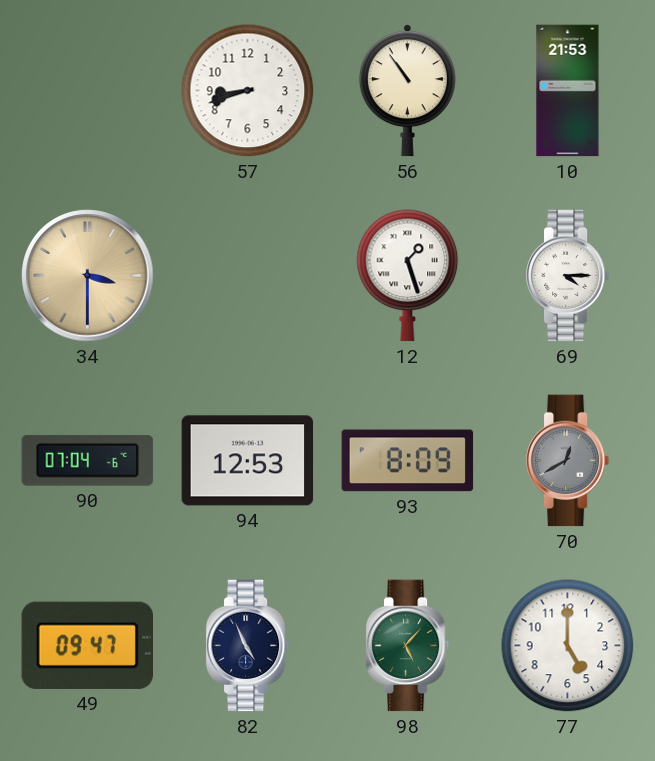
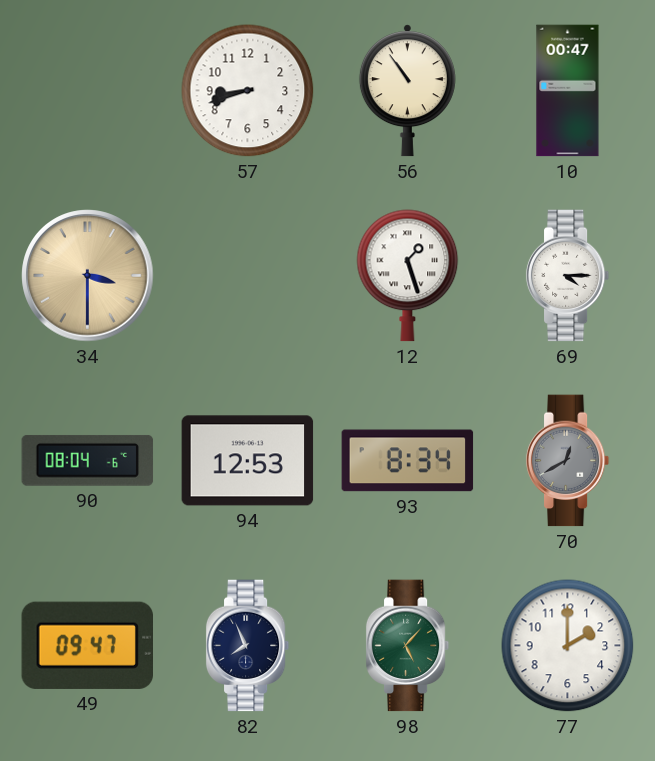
10: 21:53 -> 00:47
90: 07:04 -> 08:04
93: 8:09 -> 8:34
82: 4:56 -> 7:56
77: 5:00 -> 2:00
